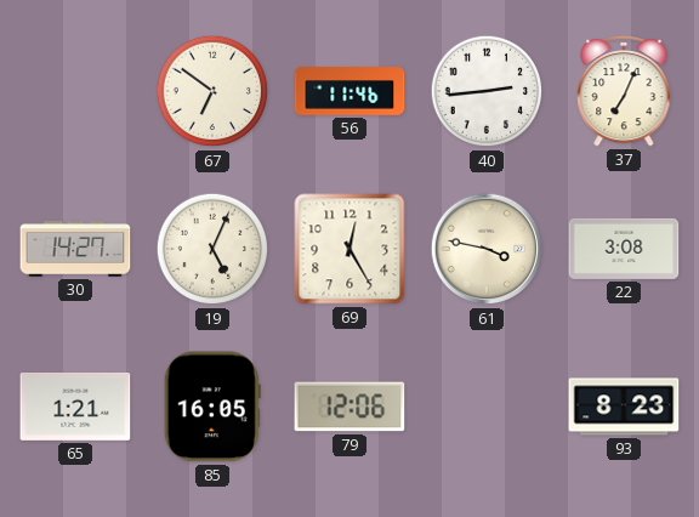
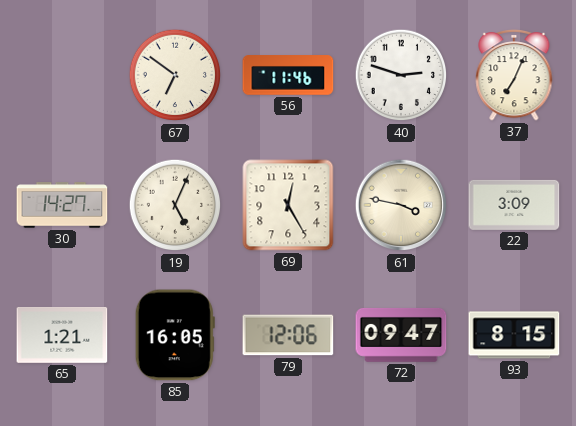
40: 2:44 -> 2:48
22: 3:08 -> 3:09
72: none -> 09:47
93: 8:23 -> 8:15
